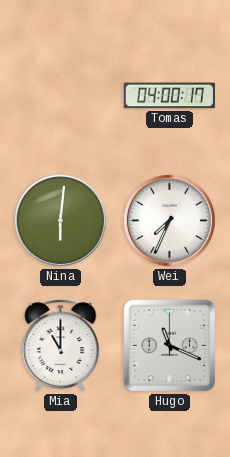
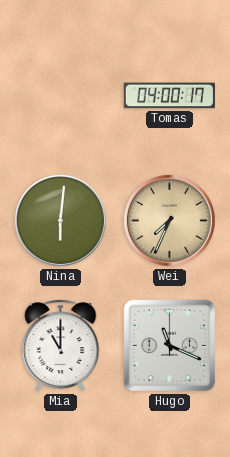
Wei dial: white -> champagne
